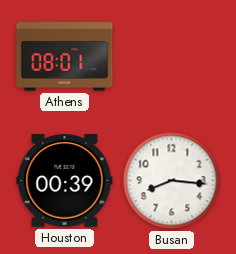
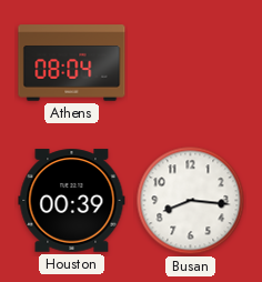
Athens: 08:01 -> 08:04
